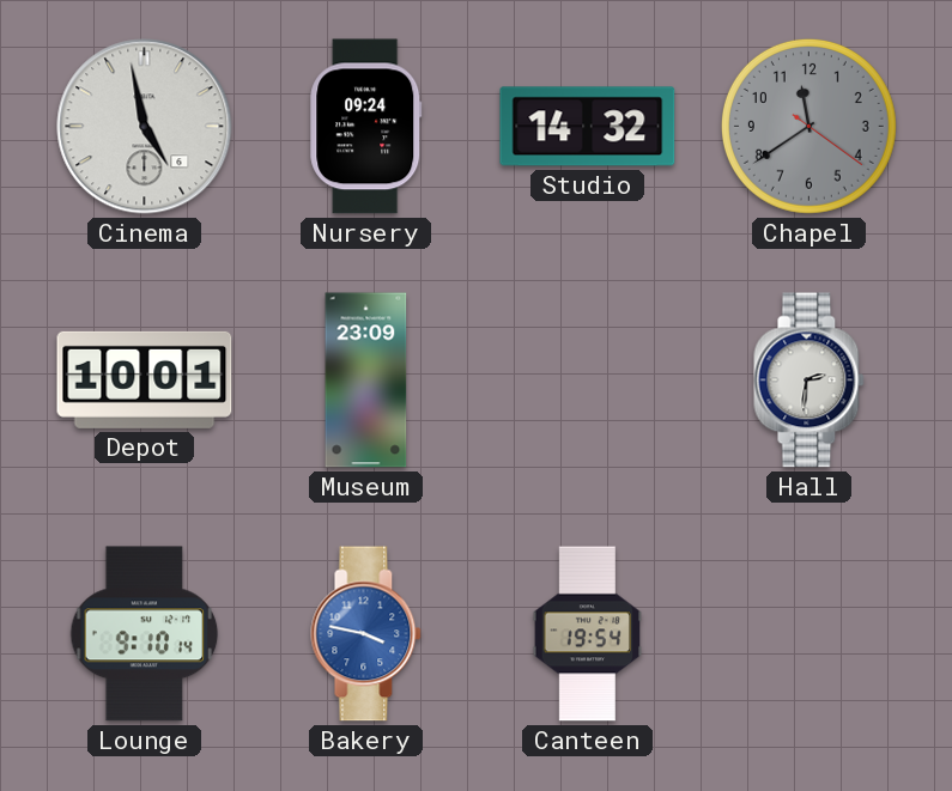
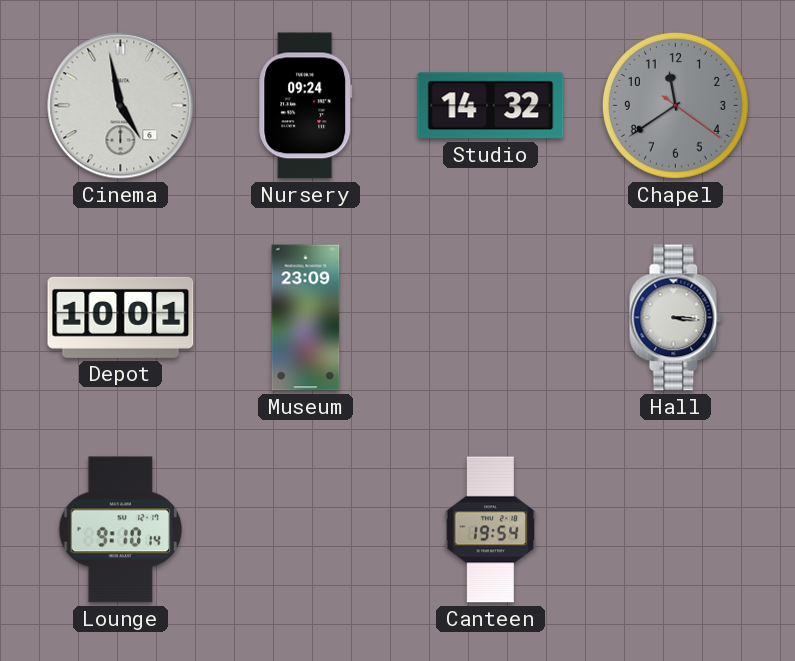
Hall: 2:31 -> 3:16
Bakery: 3:47 -> none
